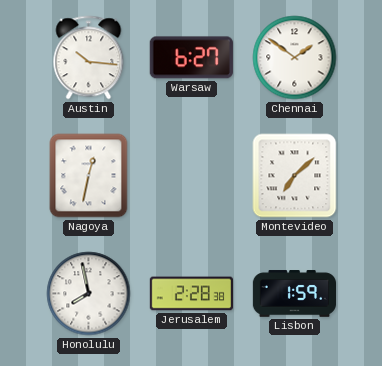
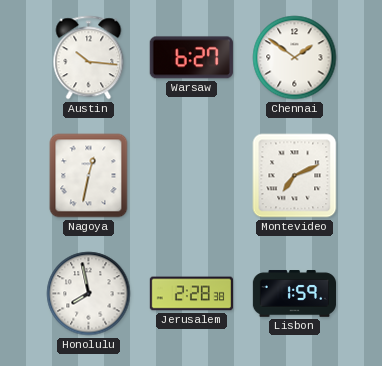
Montevideo: 7:08 -> 7:11
